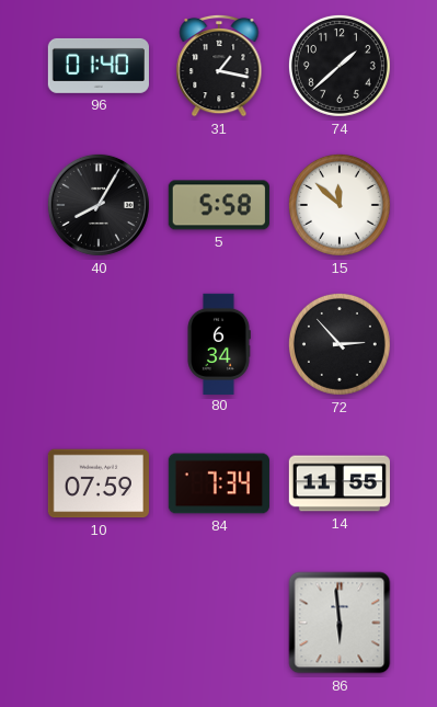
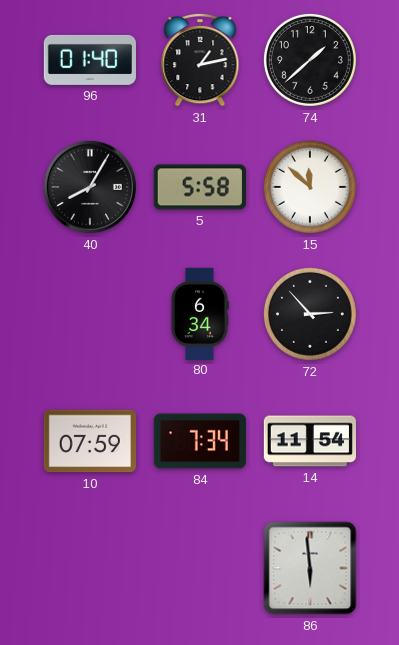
31: 1:17 -> 1:13
14: 11:55 -> 11:54
